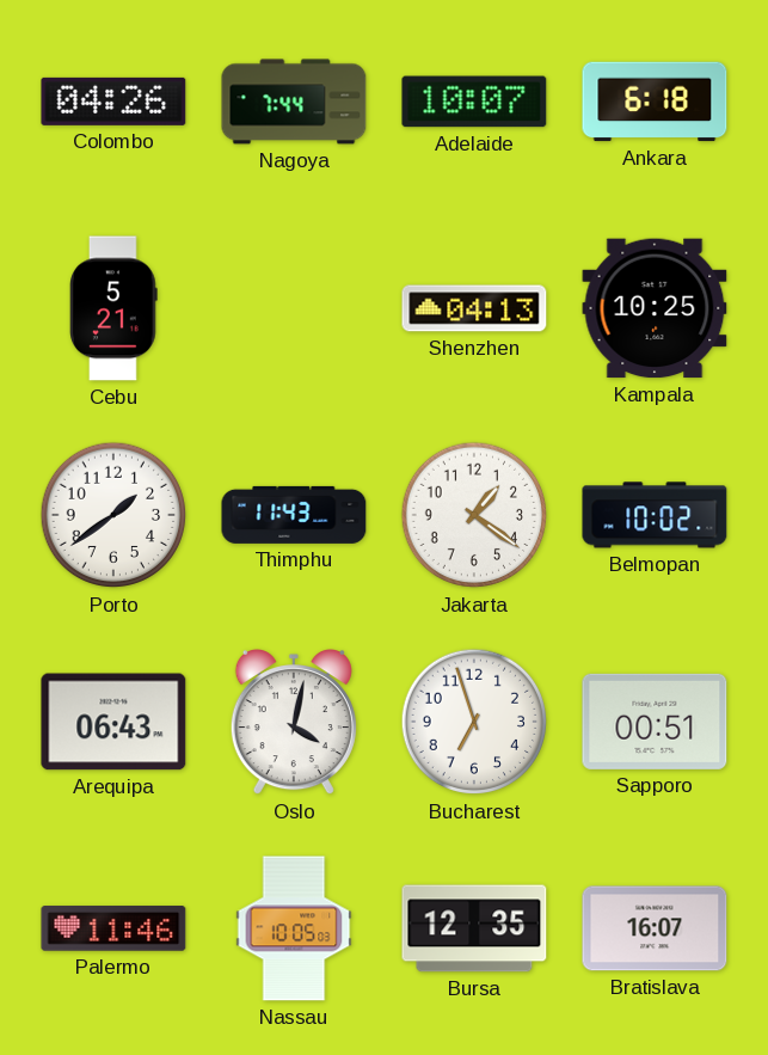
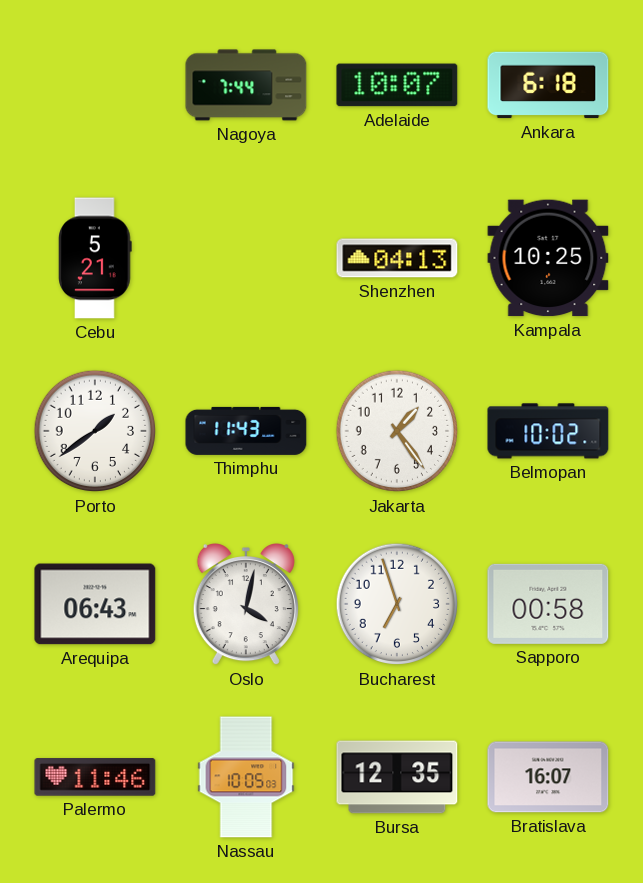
Colombo: 04:26 -> none
Jakarta: 1:21 -> 1:24
Sapporo: 00:51 -> 00:58
